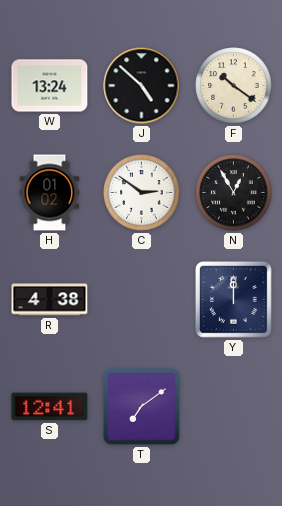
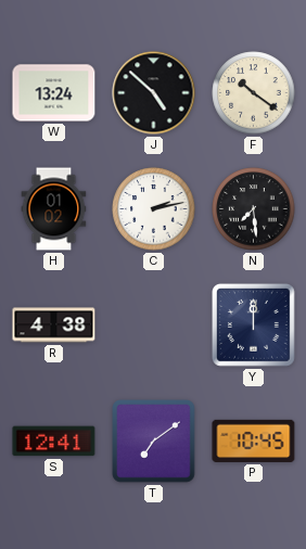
C: 2:51 -> 2:13
N: 12:55 -> 7:29
P: none -> 10:45
